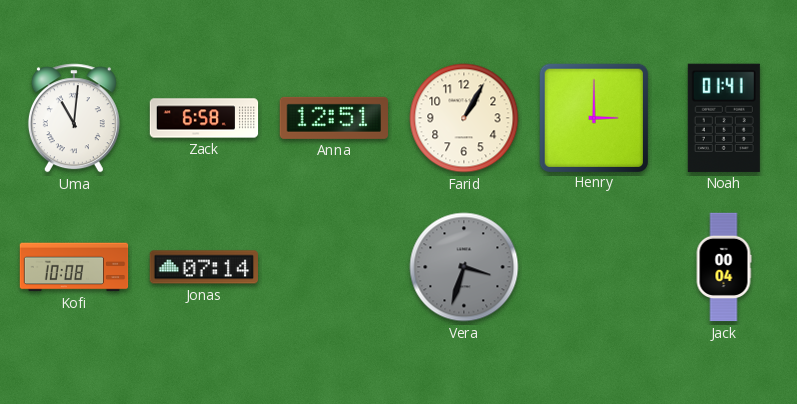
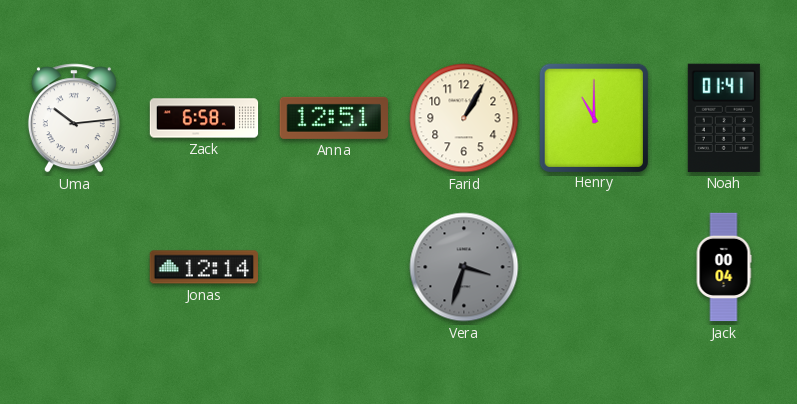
Uma: 11:01 -> 10:14
Henry: 3:00 -> 11:00
Kofi: 10:08 -> none
Jonas: 07:14 -> 12:14
